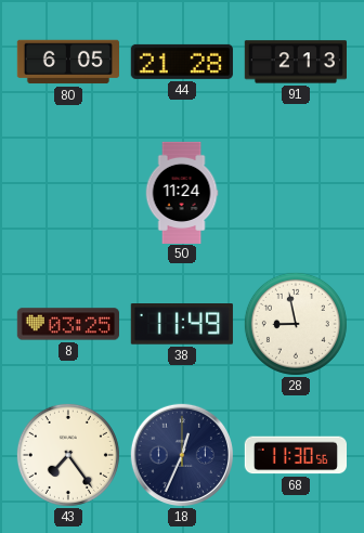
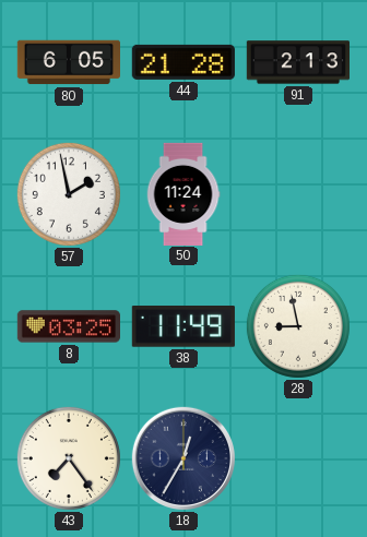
57: none -> 1:58
18: 12:34 -> 12:35
68: 11:30 -> none
